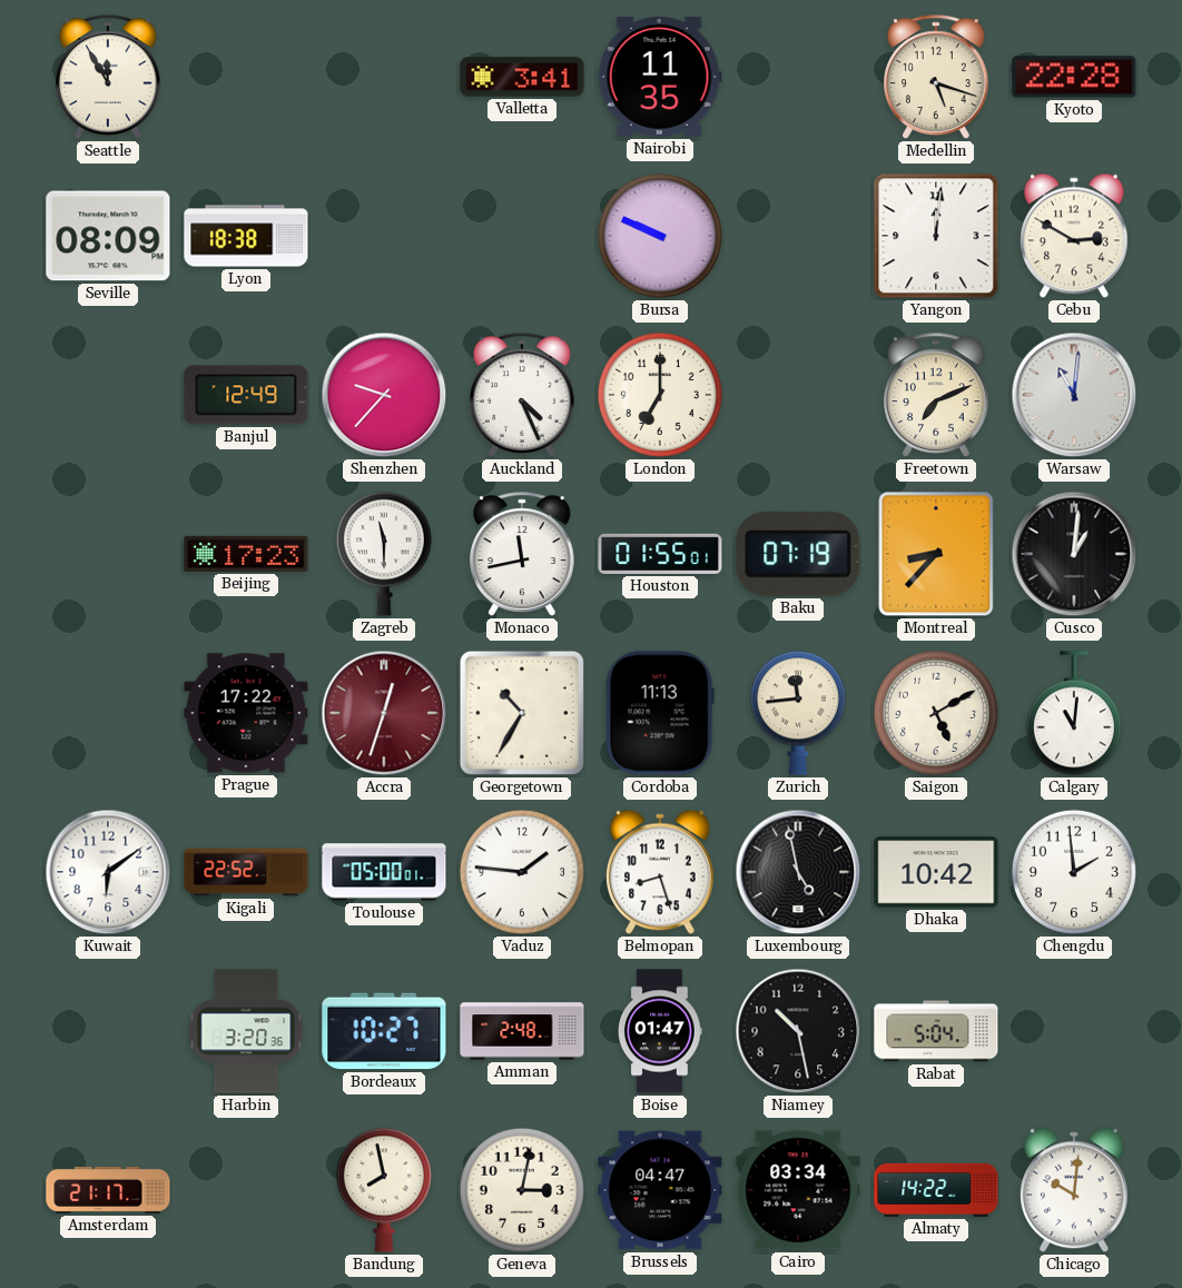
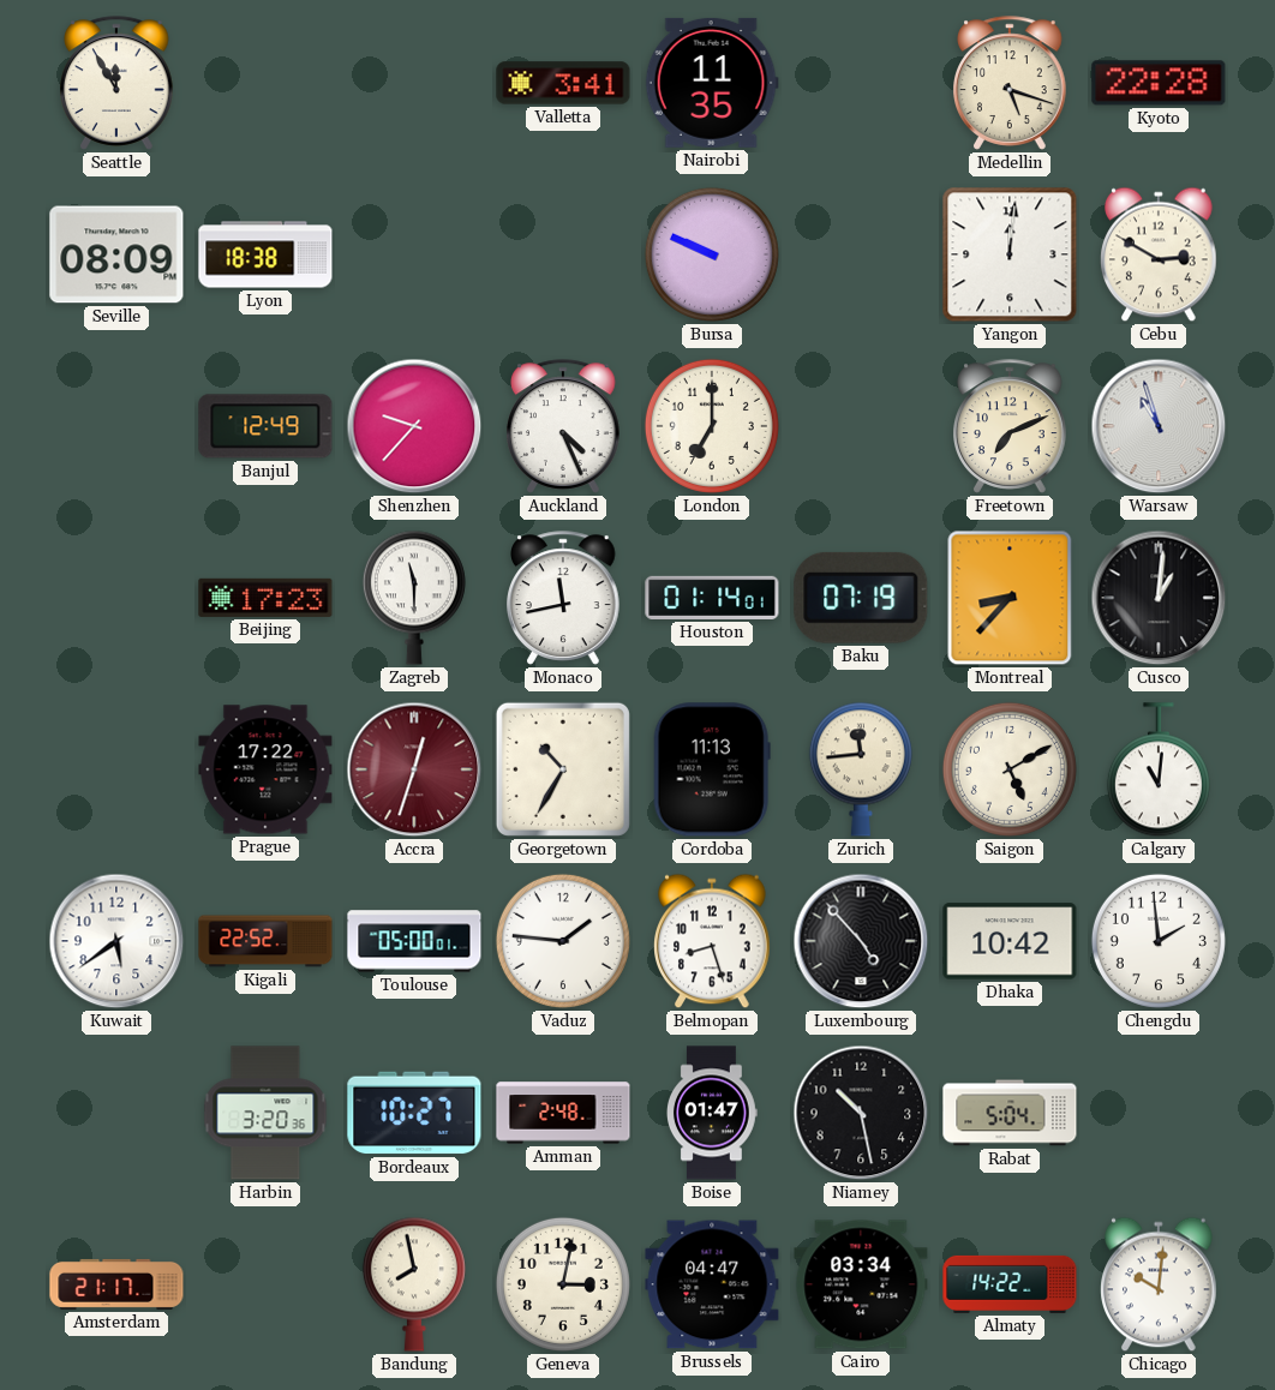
Warsaw: 11:01 -> 10:57
Houston: 01:55 -> 01:14
Kuwait: 6:09 -> 5:39
Luxembourg: 4:58 -> 4:53
